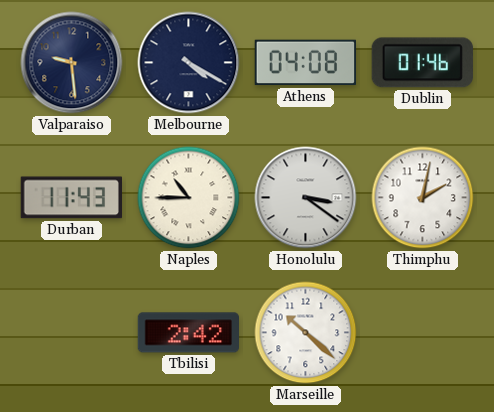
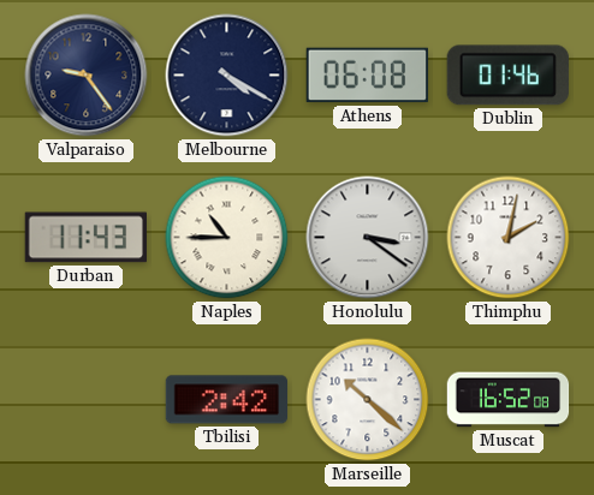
Valparaiso: 9:29 -> 9:24
Athens: 04:08 -> 06:08
Muscat: none -> 16:52
